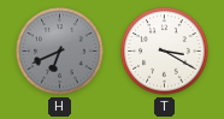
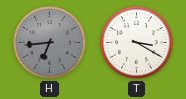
H: 6:41 -> 6:44
